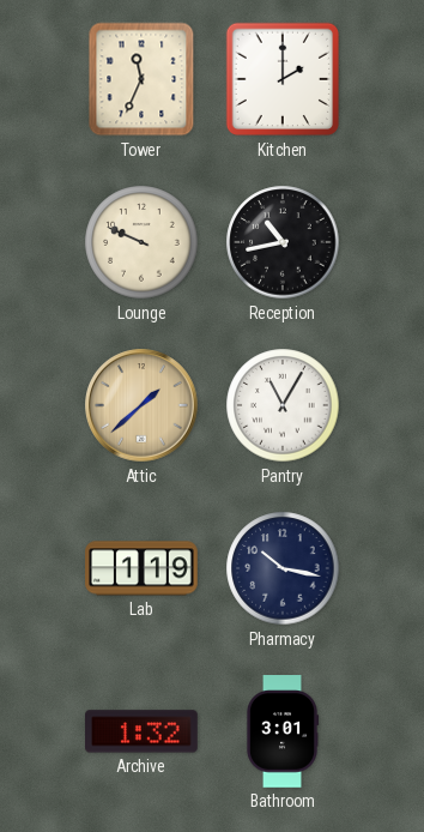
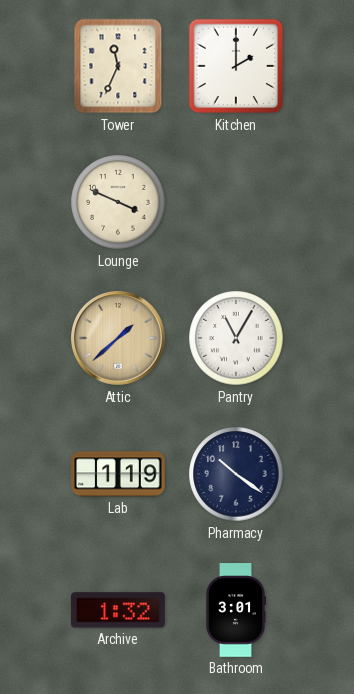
Lounge: 9:49 -> 3:49
Reception: 10:43 -> none
Pharmacy: 10:17 -> 10:21
